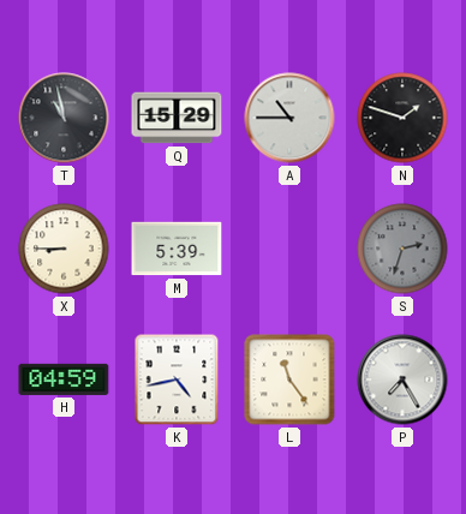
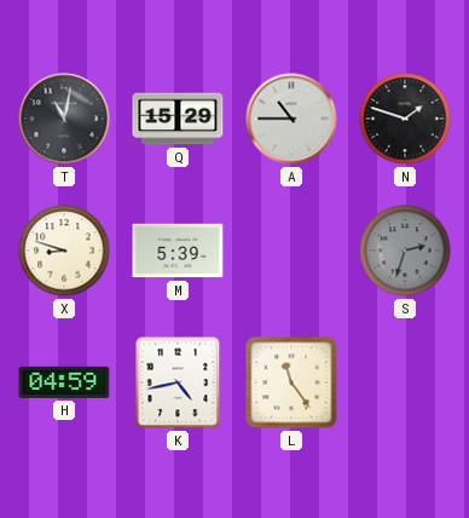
T: 10:58 -> 11:02
X: 8:45 -> 8:48
P: 7:25 -> none
